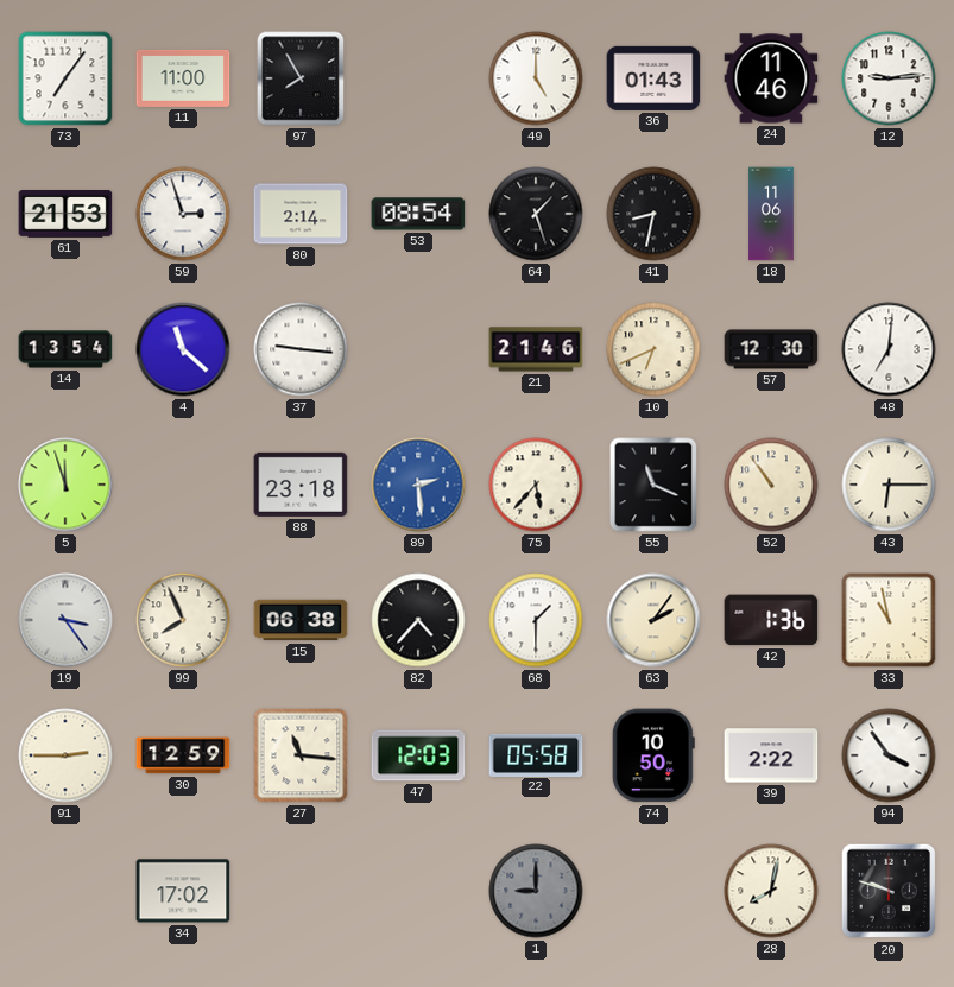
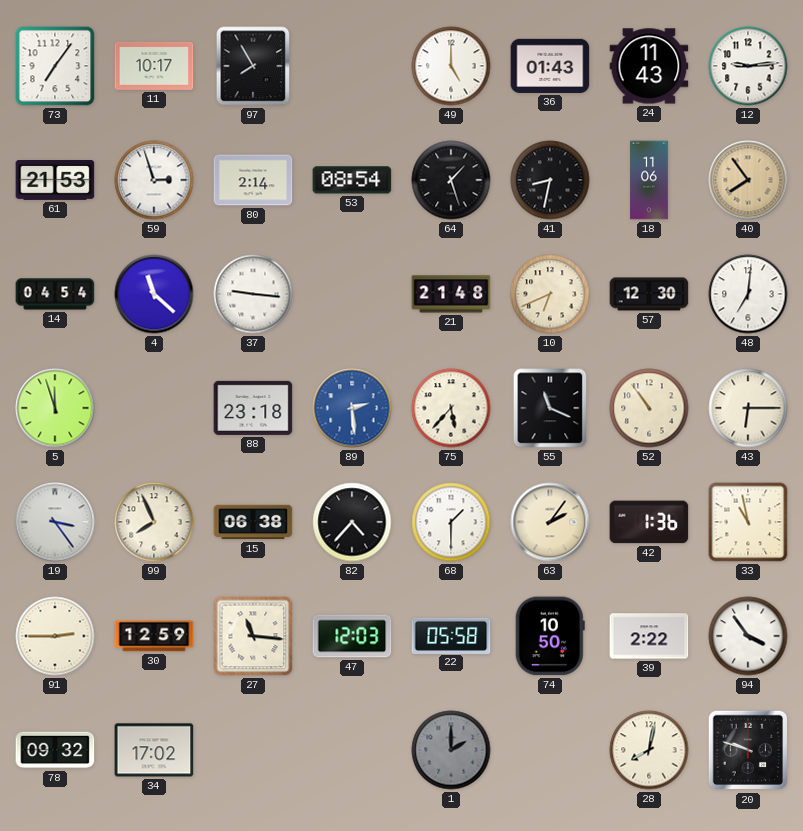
11: 11:00 -> 10:17
24: 11:46 -> 11:43
40: none -> 7:54
14: 13:54 -> 04:54
21: 21:46 -> 21:48
78: none -> 09:32
1: 9:00 -> 2:00
